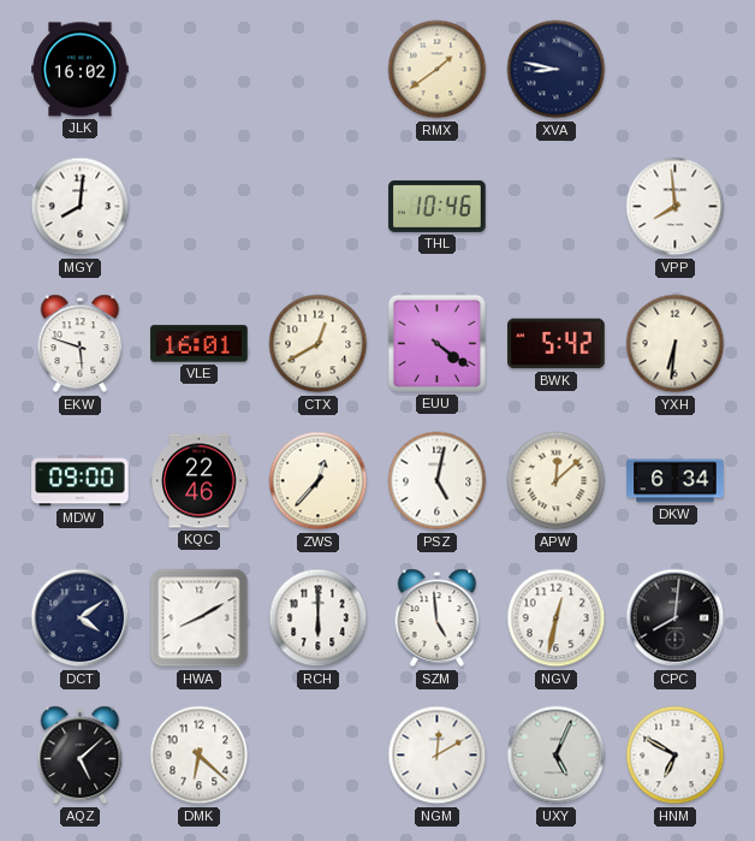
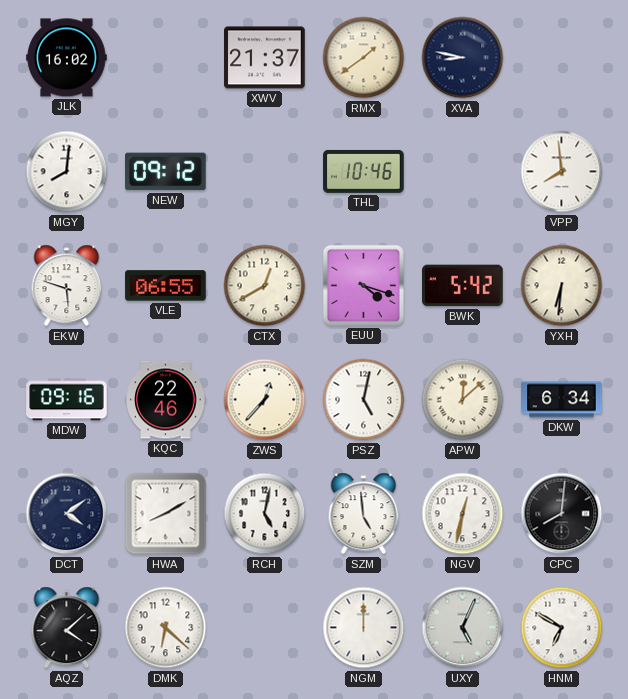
XWV: none -> 21:37
NEW: none -> 09:12
VLE: 16:01 -> 06:55
EUU: 4:21 -> 4:18
MDW: 09:00 -> 09:16
RCH: 6:00 -> 5:02
AQZ: 5:08 -> 4:08
NGM: 12:10 -> 12:00
